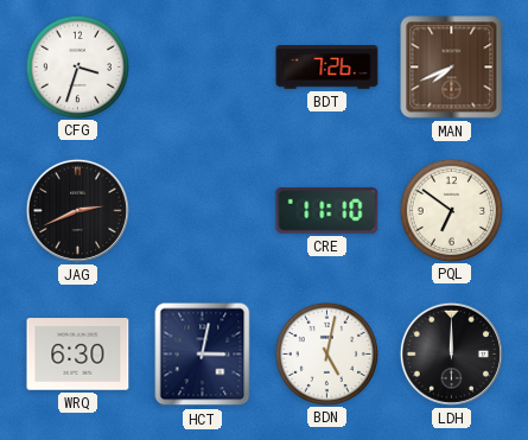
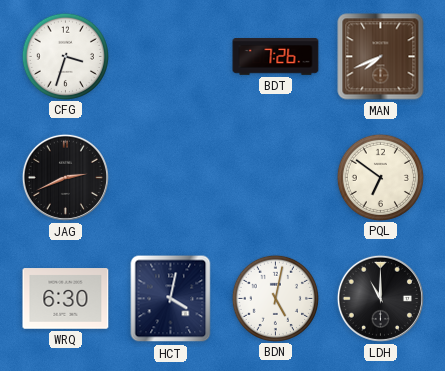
CRE: 11:10 -> none
HCT: 3:02 -> 4:02
LDH: 12:00 -> 11:00
